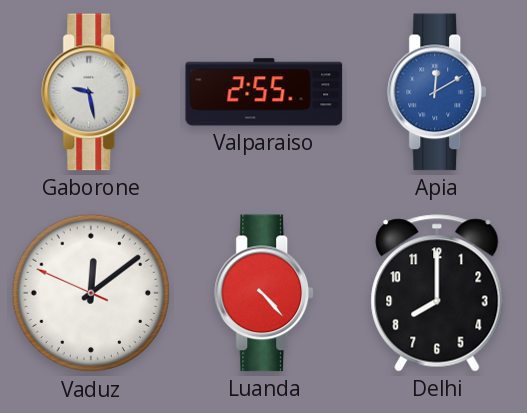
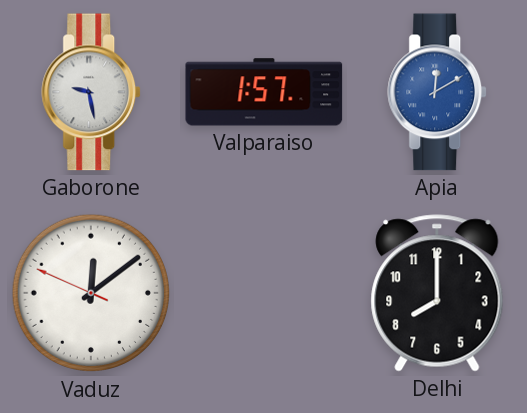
Valparaiso: 2:55 -> 1:57
Luanda: 4:23 -> none
